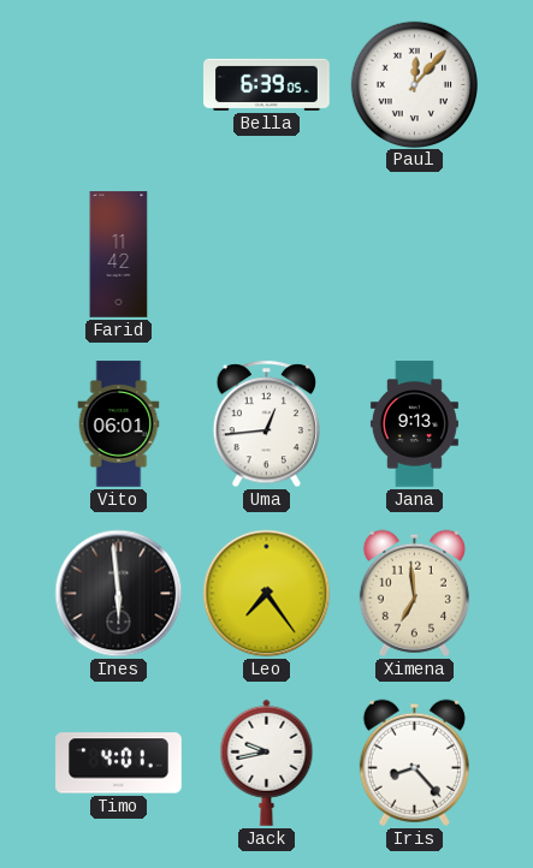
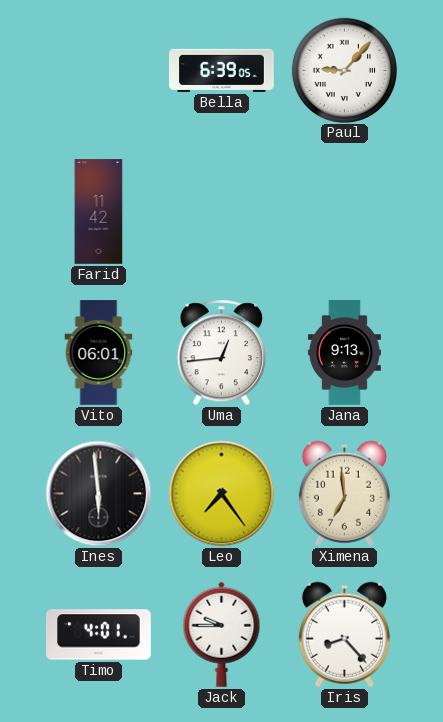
Paul: 12:07 -> 9:07
Jack: 9:43 -> 9:45
